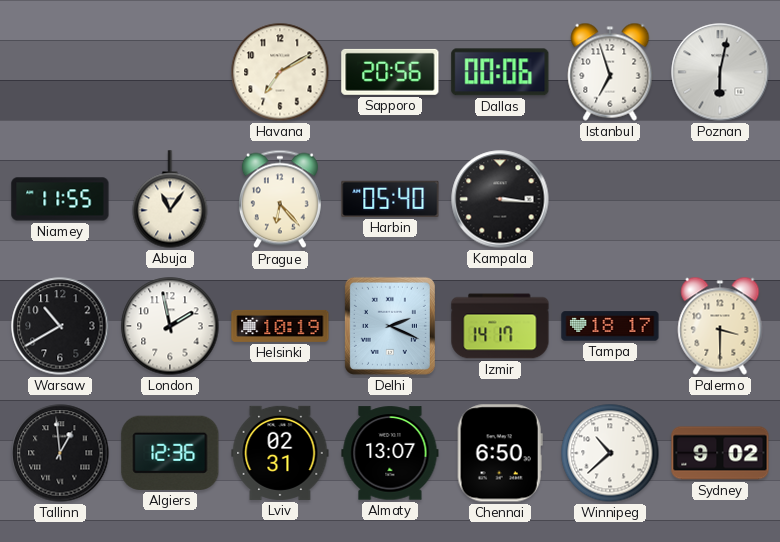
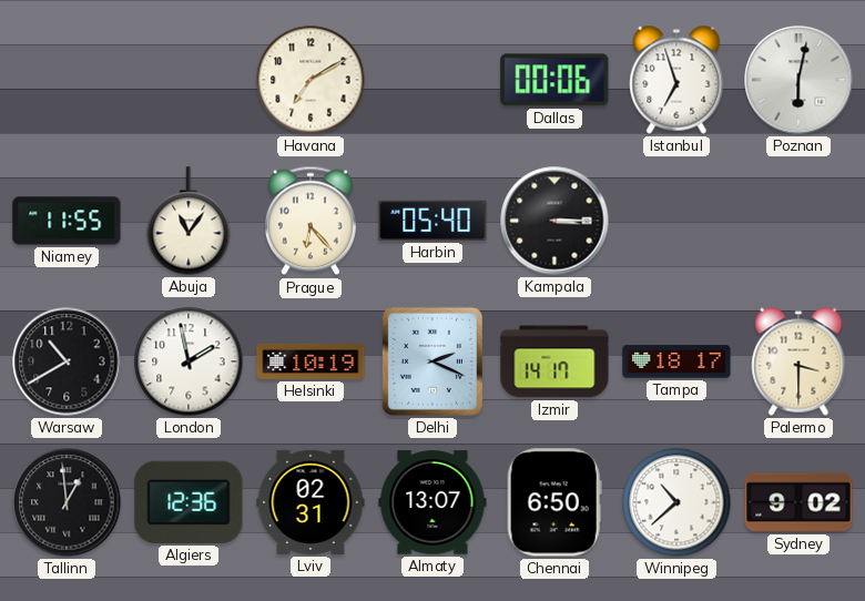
Sapporo: 20:56 -> none
Kampala: 3:16 -> 3:15
